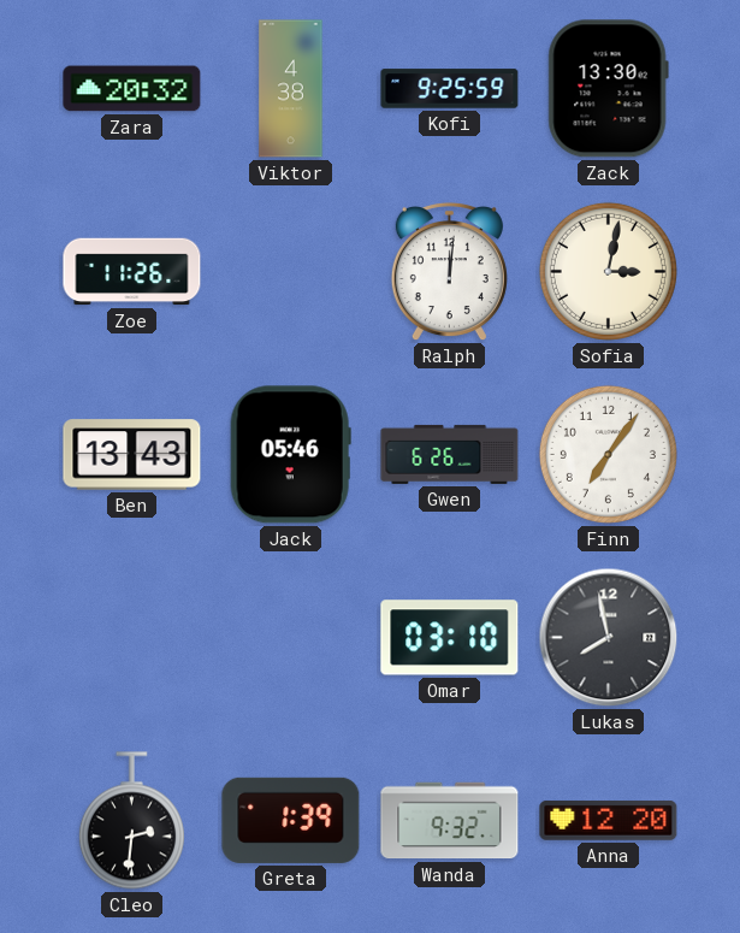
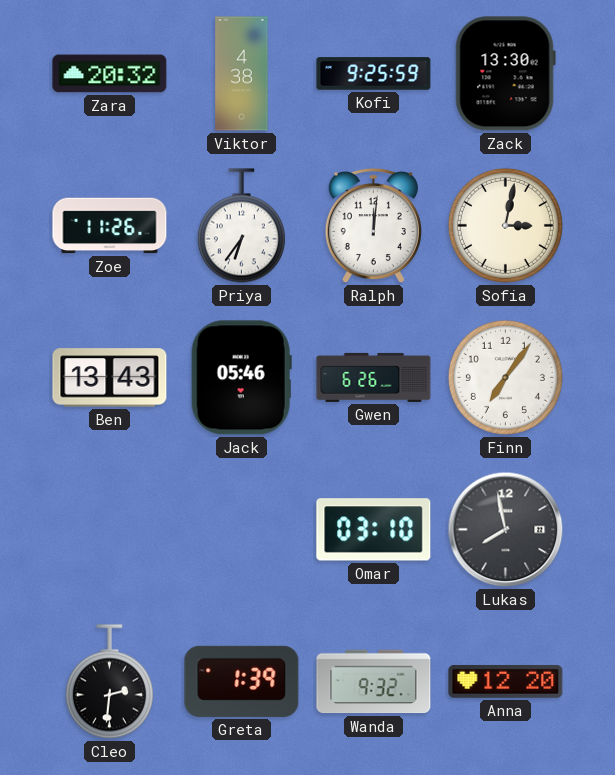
Priya: none -> 6:36
